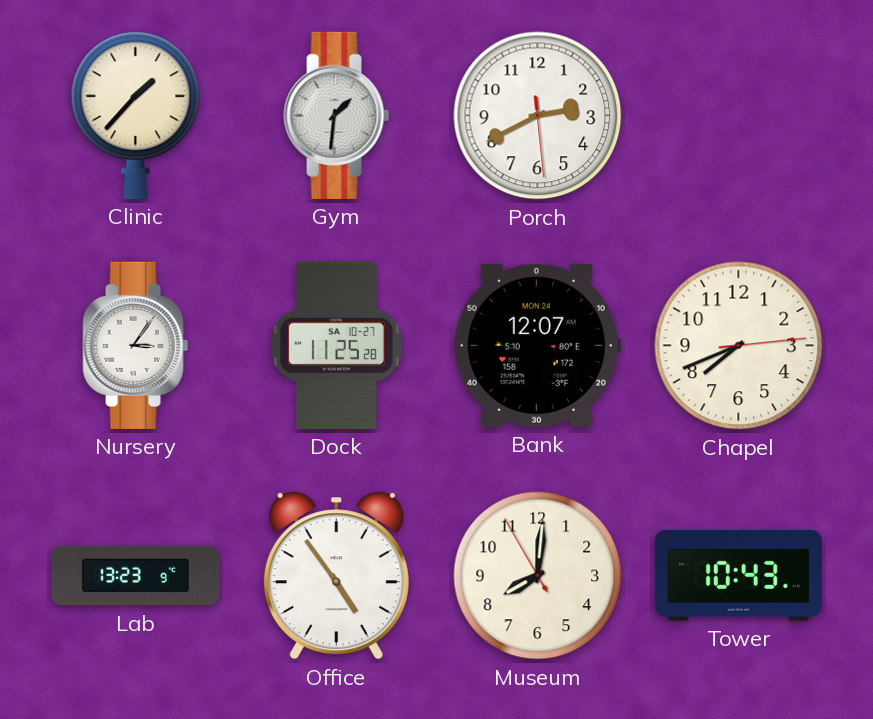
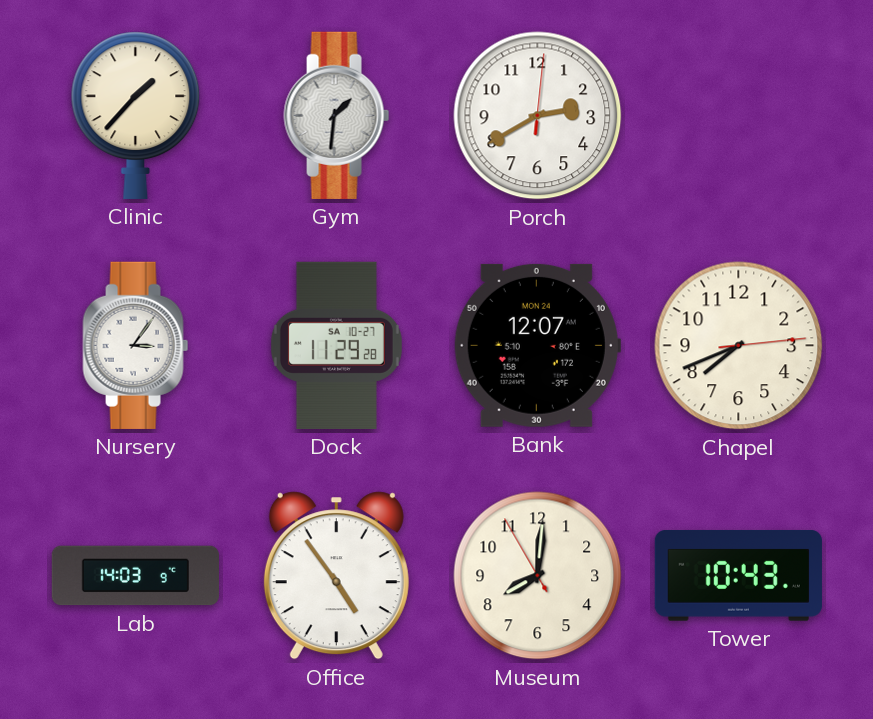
Porch: 2:40:29 -> 2:40:01
Dock: 11:25 -> 11:29
Lab: 13:23 -> 14:03
